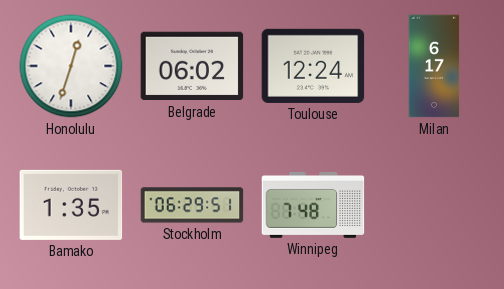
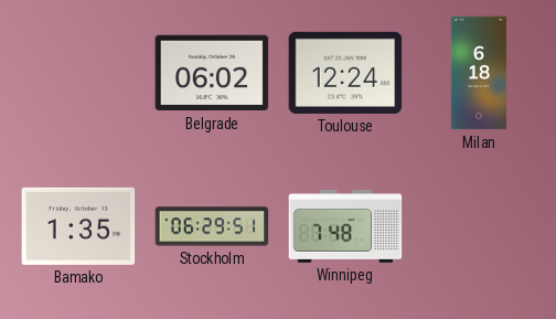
Honolulu: 12:33 -> none
Milan: 6:17 -> 6:18
